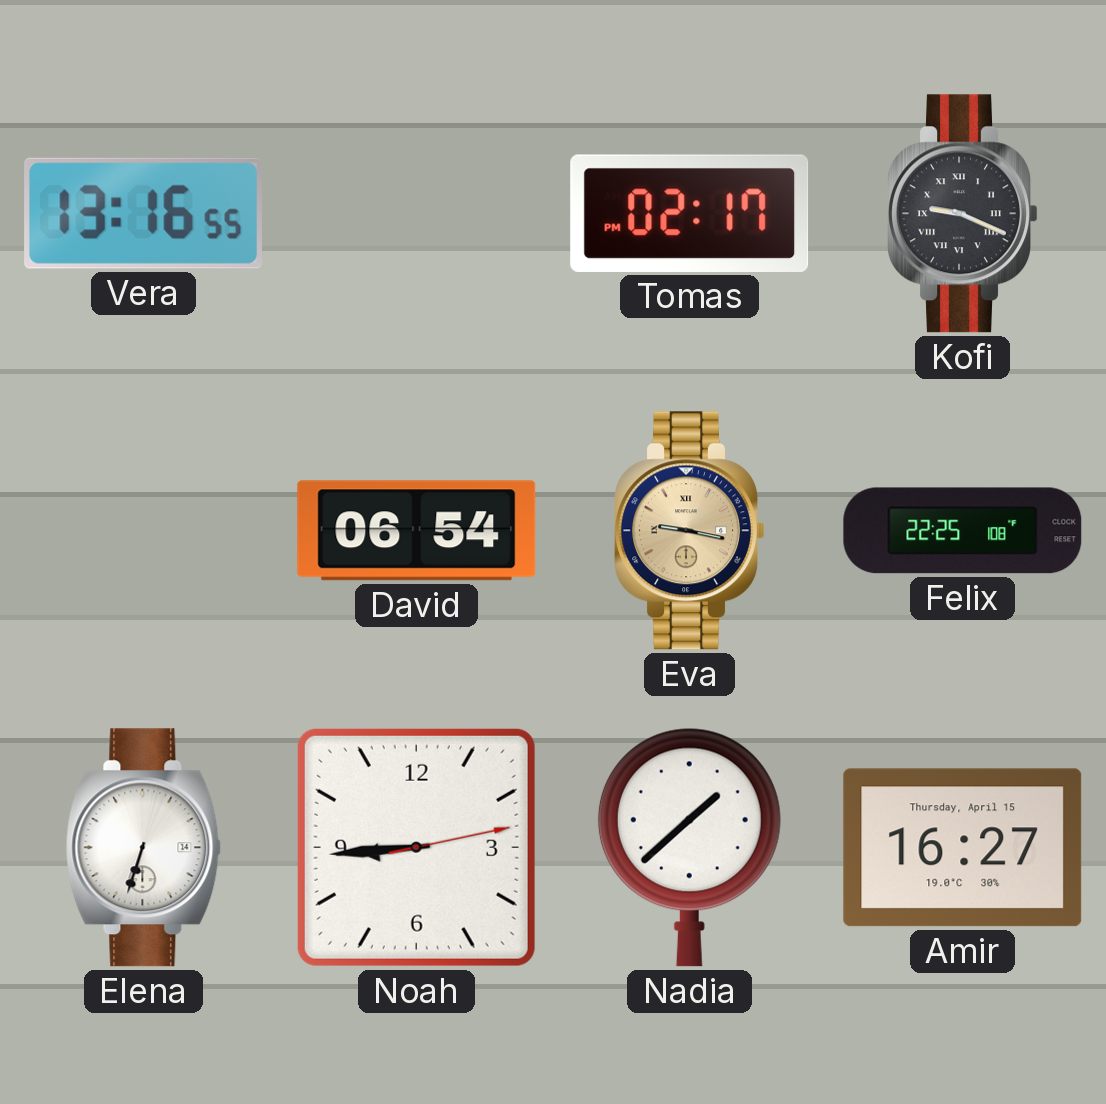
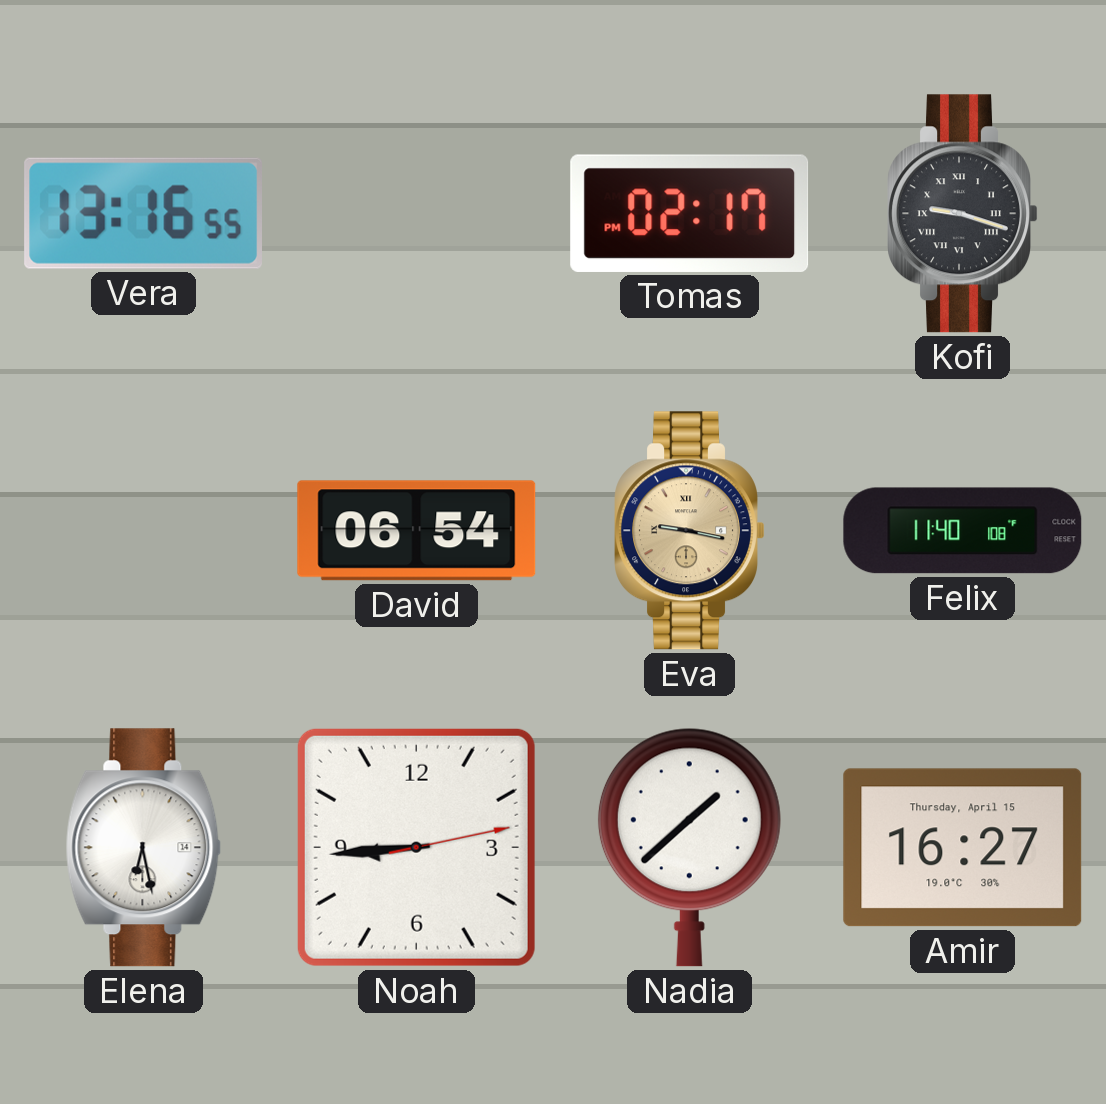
Kofi: 9:19 -> 9:18
Felix: 22:25 -> 11:40
Elena: 6:33 -> 6:28
